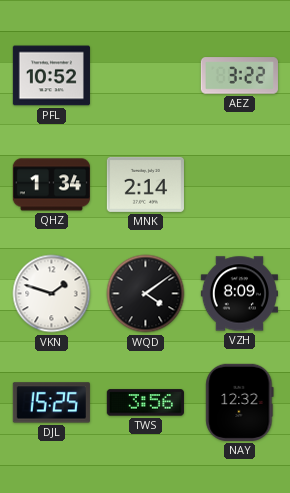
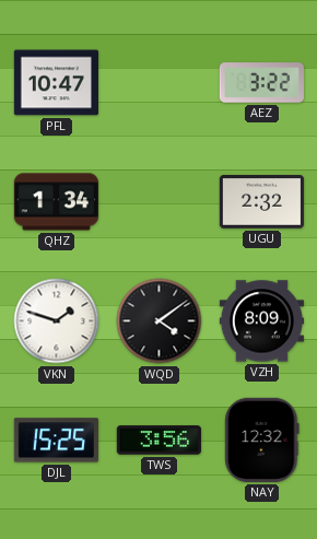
PFL: 10:52 -> 10:47
MNK: 2:14 -> none
UGU: none -> 2:32
